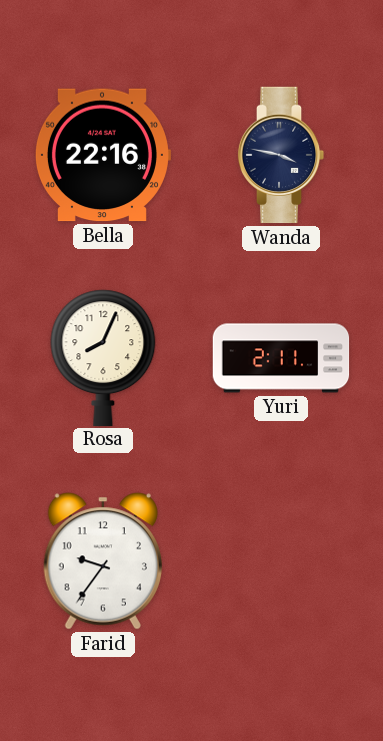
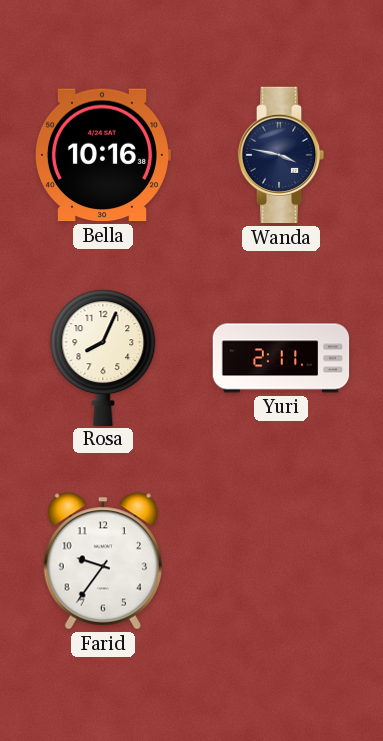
Bella: 22:16 -> 10:16
